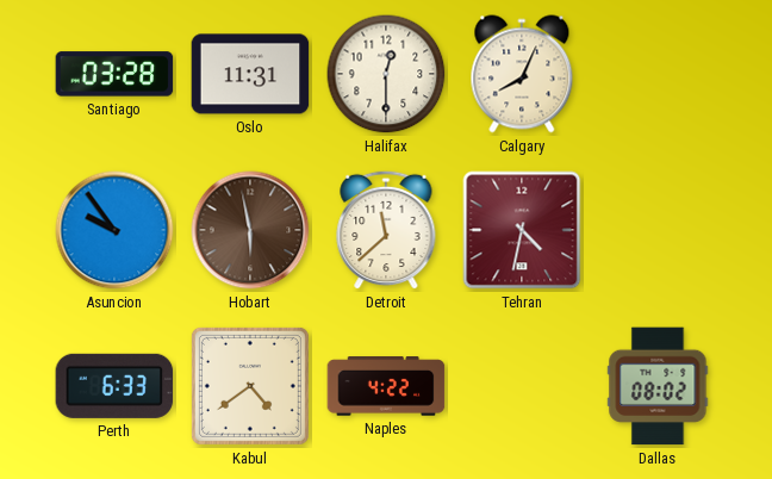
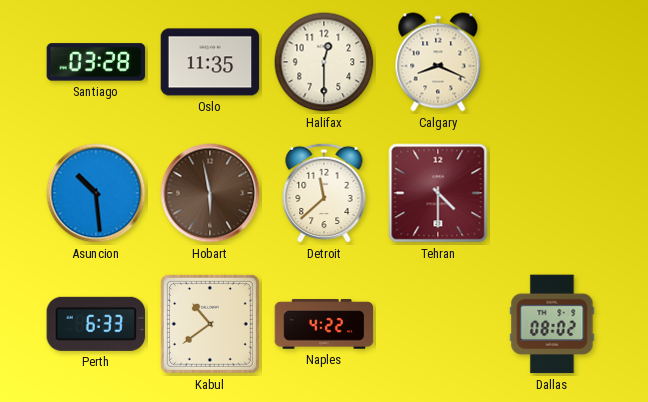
Oslo: 11:31 -> 11:35
Calgary: 8:04 -> 8:19
Asuncion: 9:54 -> 10:29
Tehran: 4:32 -> 4:30
Kabul: 4:39 -> 10:39
